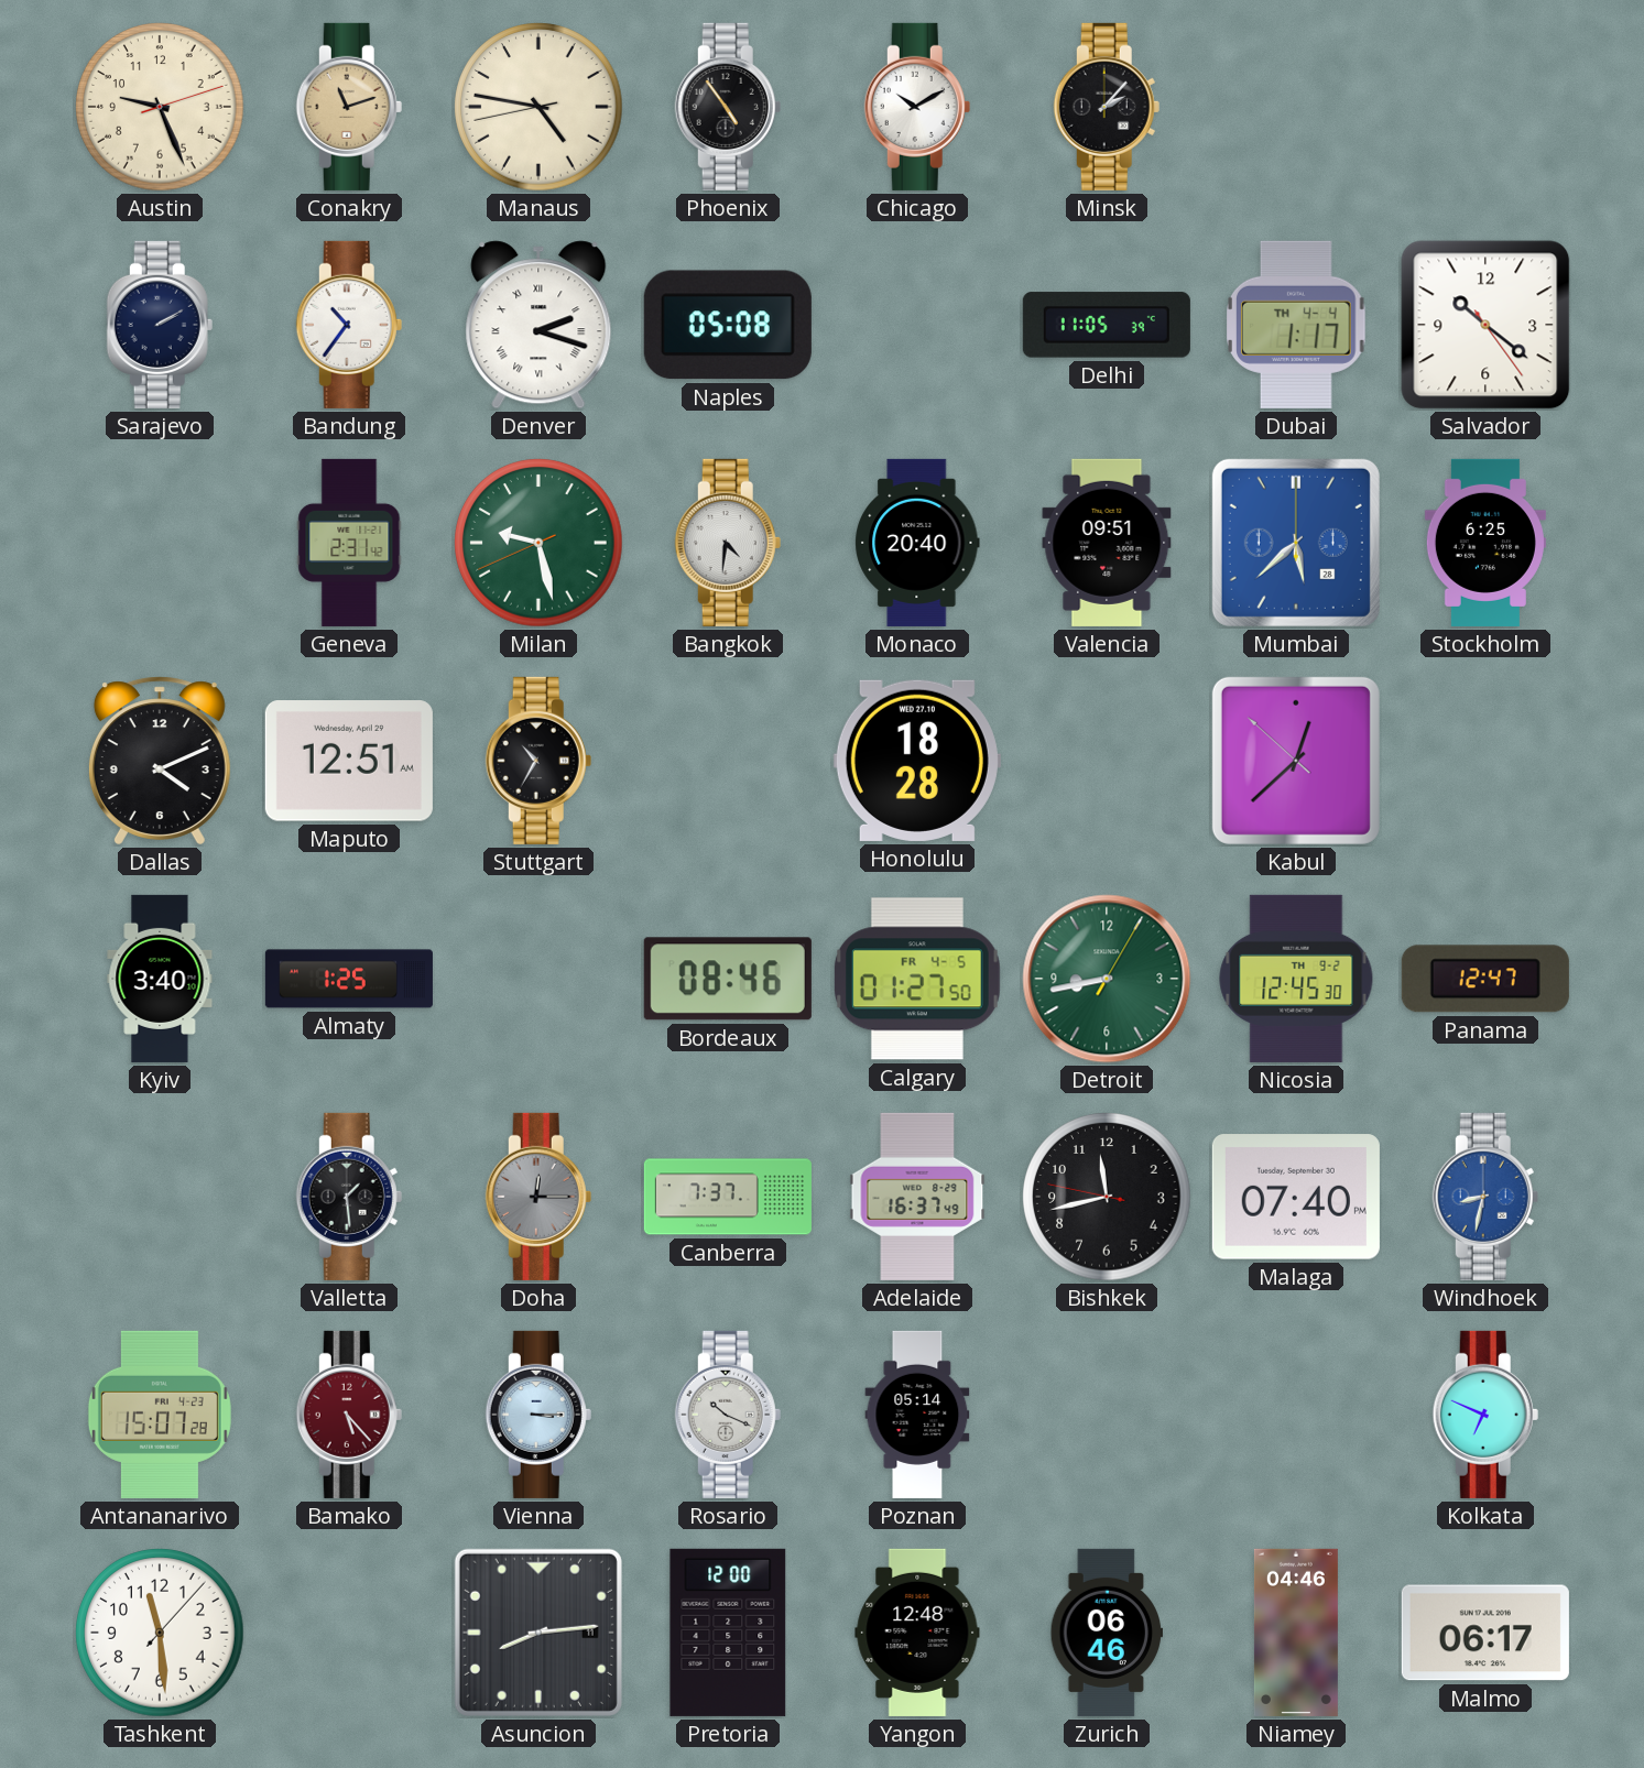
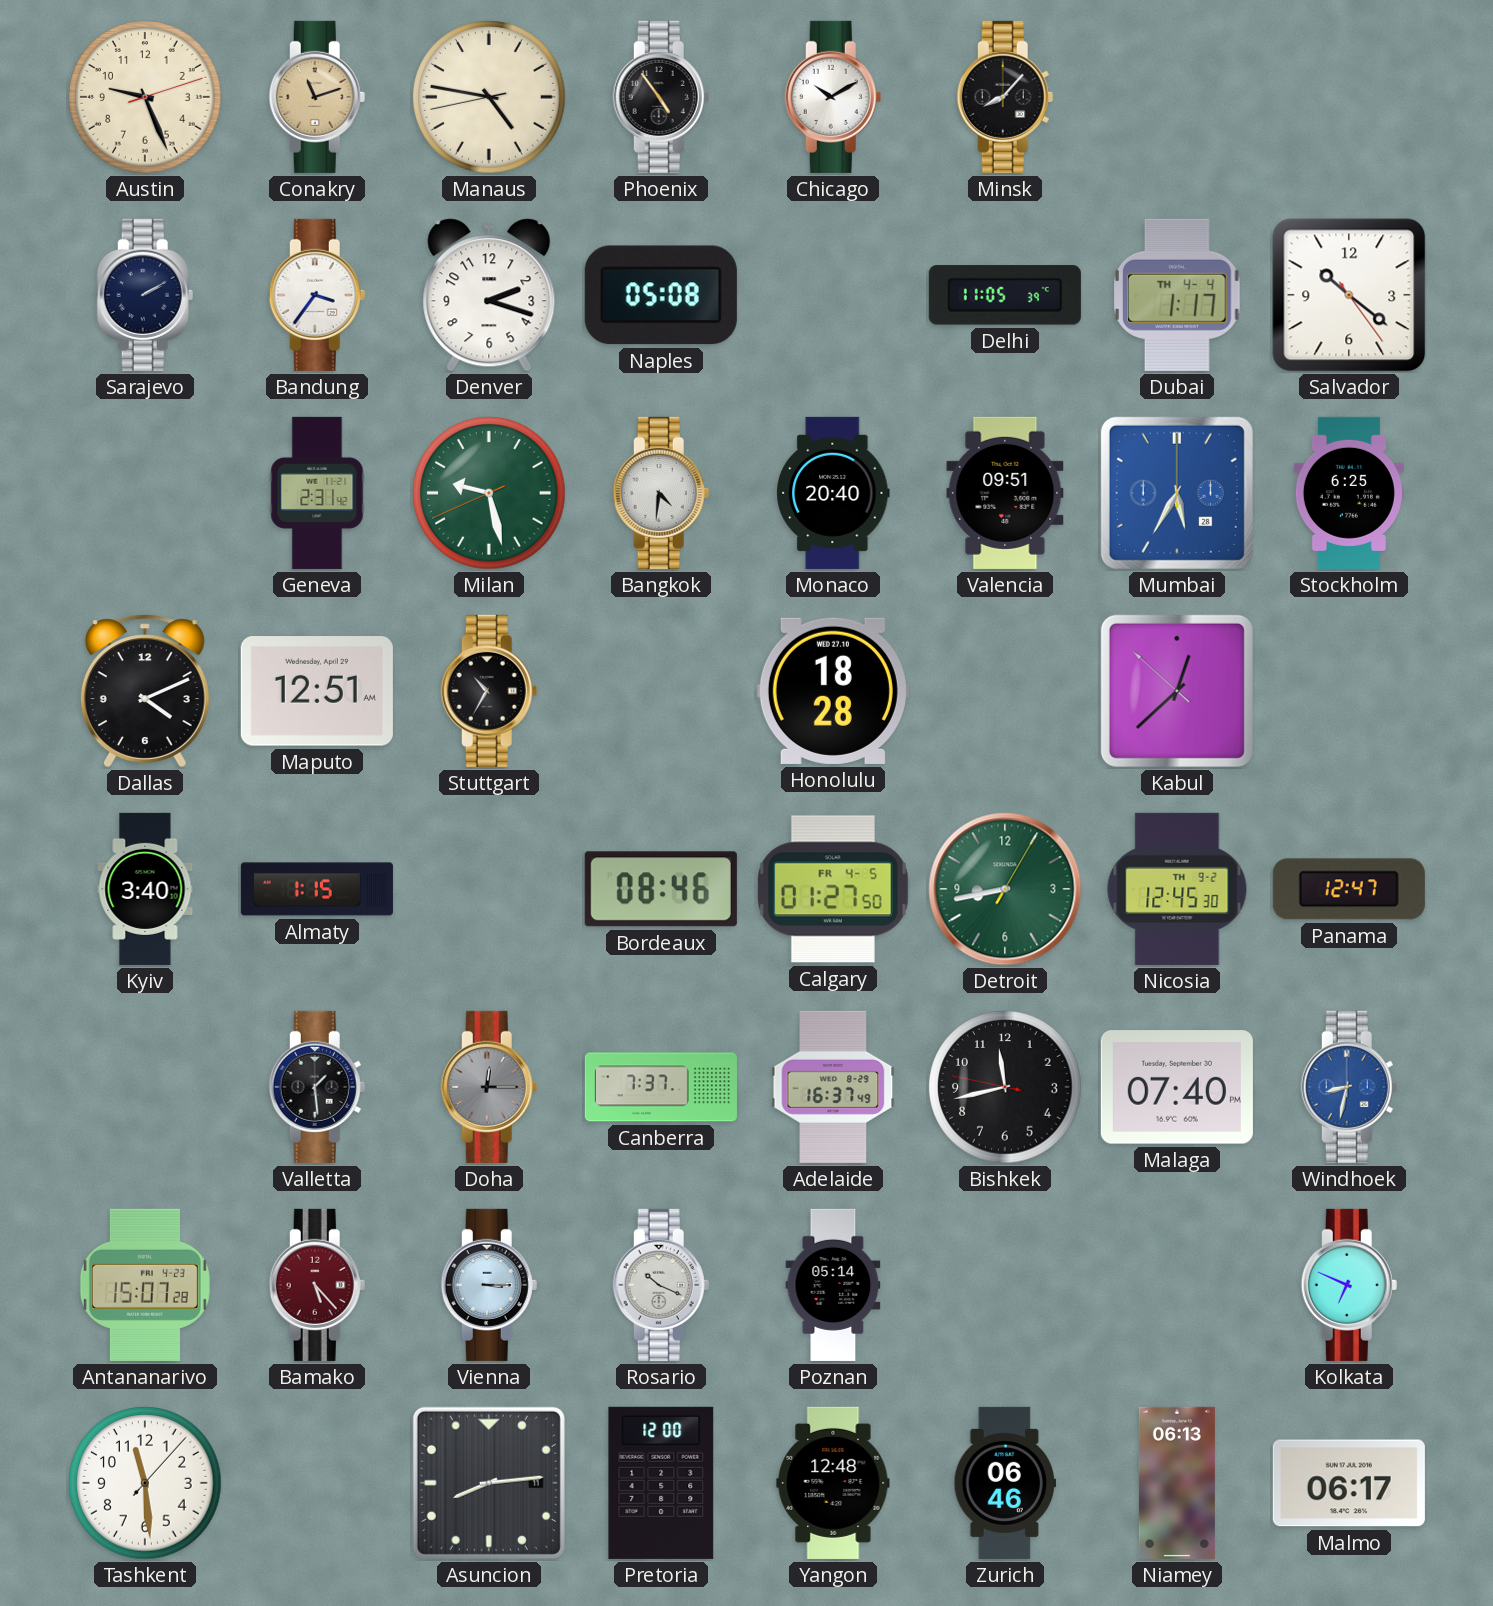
Minsk: 2:07 -> 8:07
Bandung: 10:36 -> 3:36
Denver numerals: Roman -> Arabic
Mumbai: 5:38 -> 5:35
Almaty: 1:25 -> 1:15
Niamey: 04:46 -> 06:13
